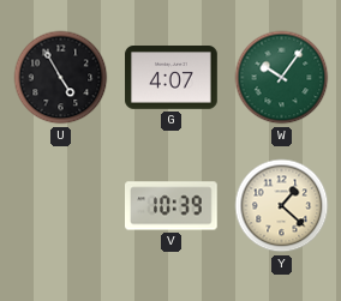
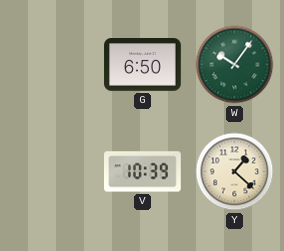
U: 4:55 -> none
G: 4:07 -> 6:50
